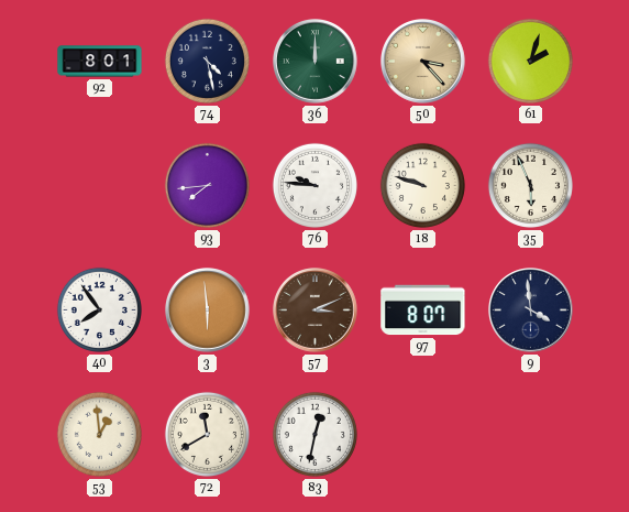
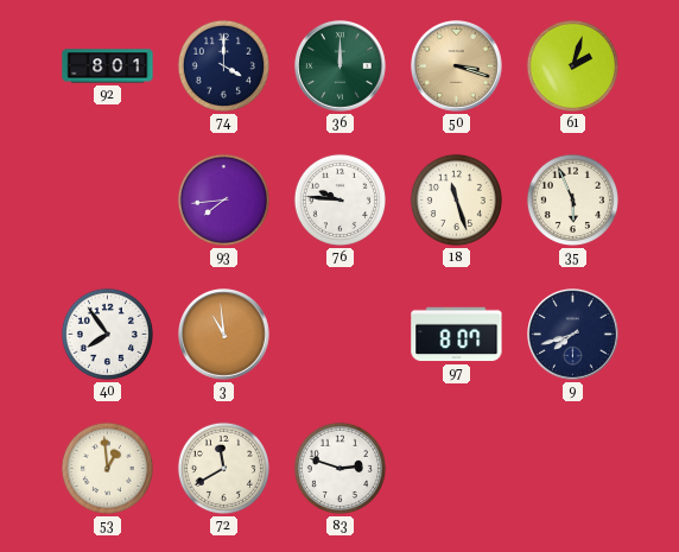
74: 4:28 -> 4:00
50: 3:23 -> 3:18
18: 9:48 -> 11:27
3: 5:59 -> 10:59
57: 3:11 -> none
9: 3:59 -> 7:42
83: 12:32 -> 2:48
